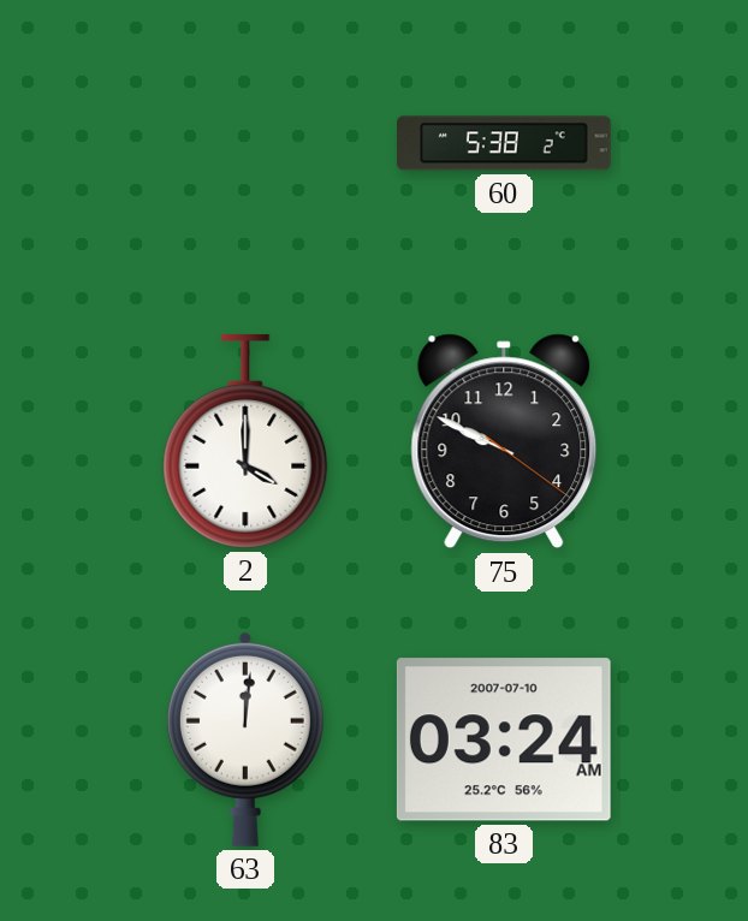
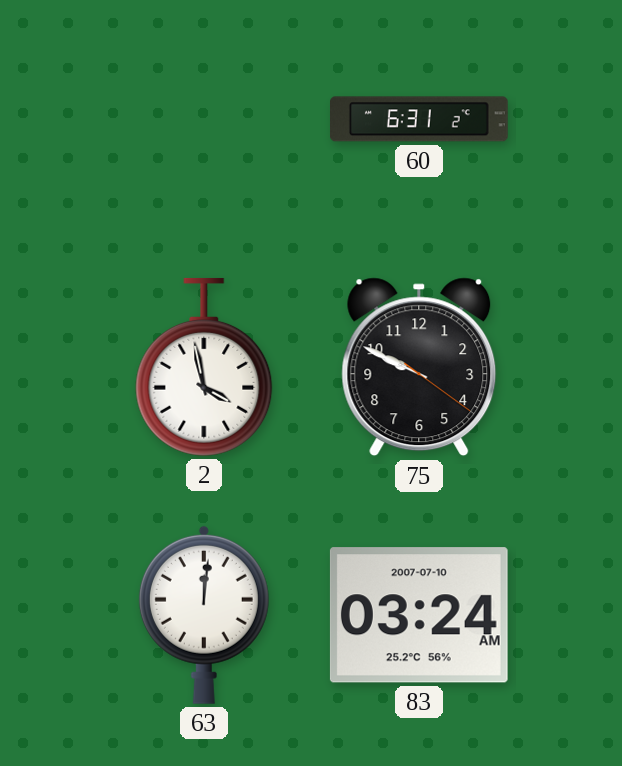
60: 5:38 -> 6:31
2: 4:00 -> 3:58
